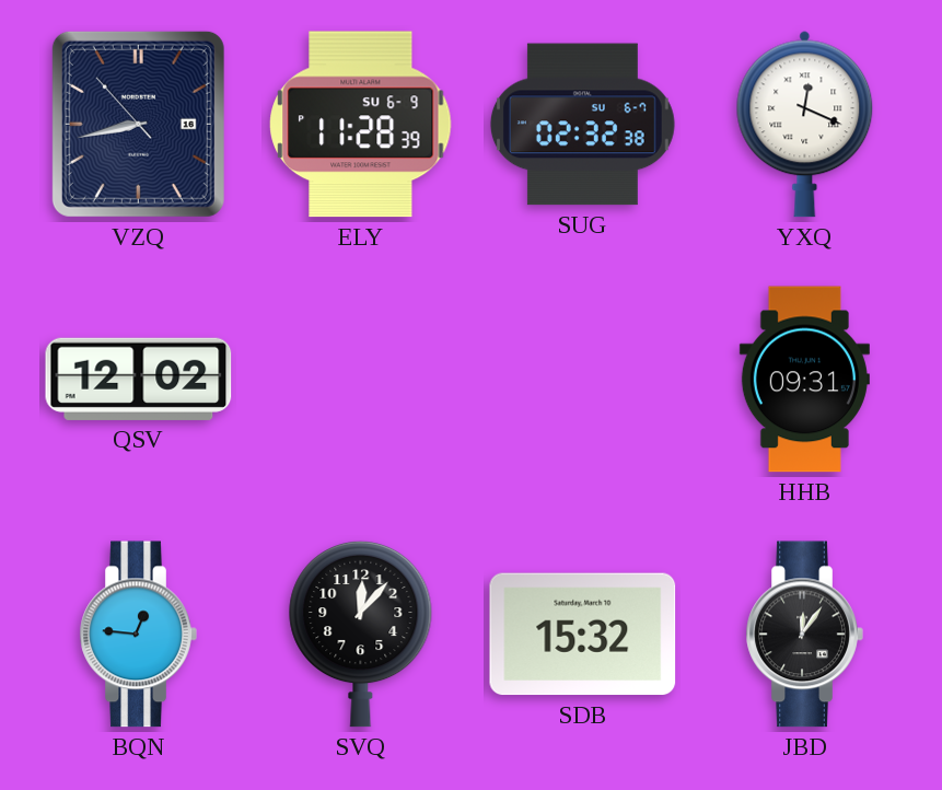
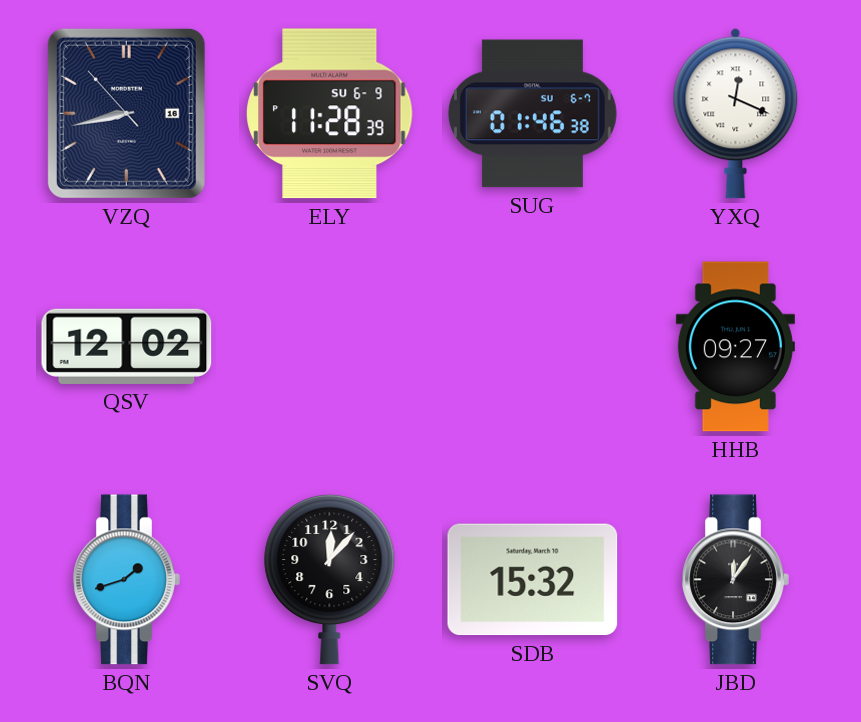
SUG: 02:32 -> 01:46
HHB: 09:31 -> 09:27
BQN: 12:46 -> 1:42
